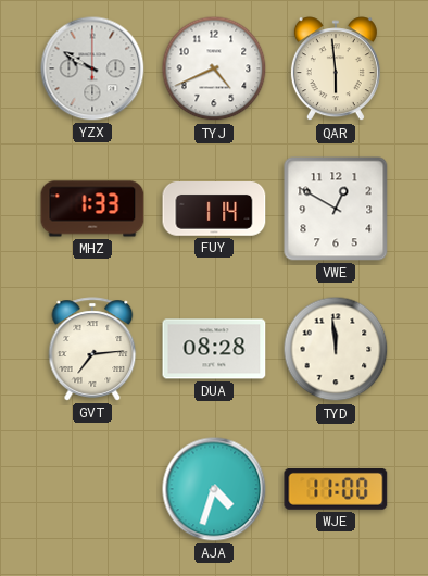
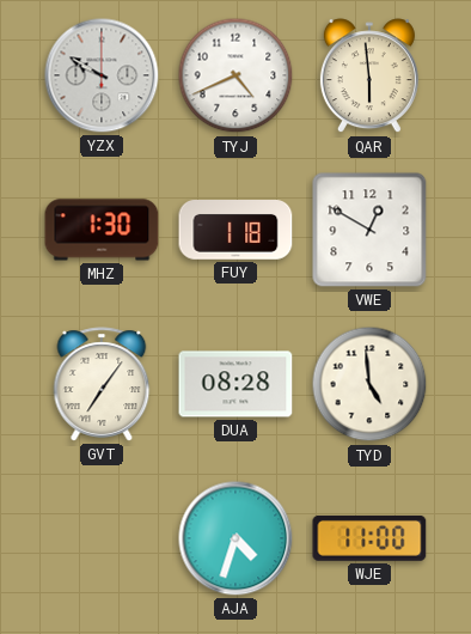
MHZ: 1:33 -> 1:30
FUY: 1:14 -> 1:18
GVT: 7:14 -> 7:06
TYD: 11:59 -> 4:59
